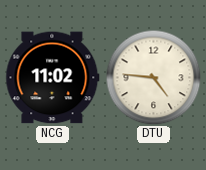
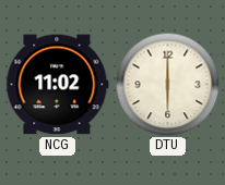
DTU: 4:46 -> 6:00
